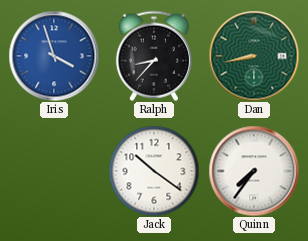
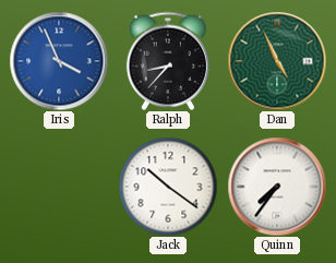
Iris: 3:57 -> 3:56
Dan: 8:43 -> 4:56
